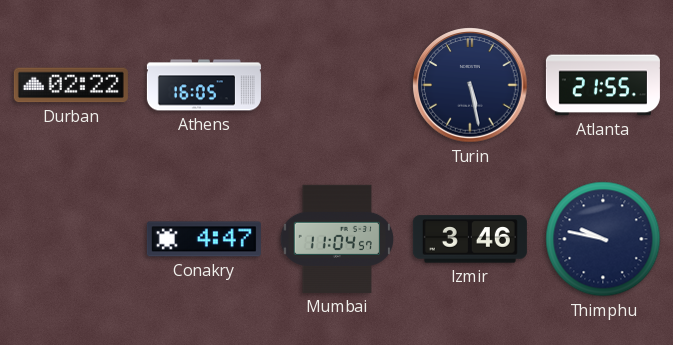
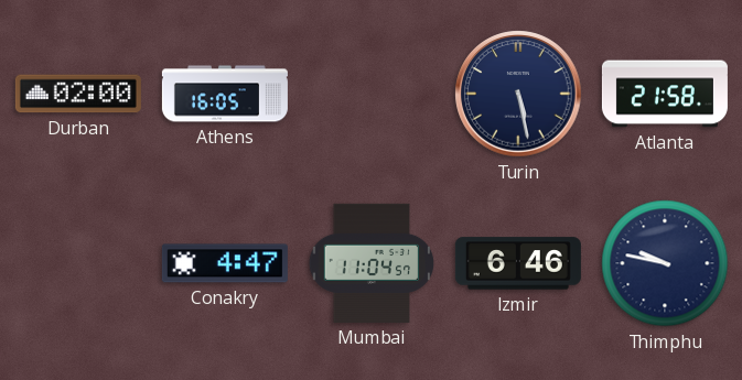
Durban: 02:22 -> 02:00
Atlanta: 21:55 -> 21:58
Izmir: 3:46 -> 6:46
